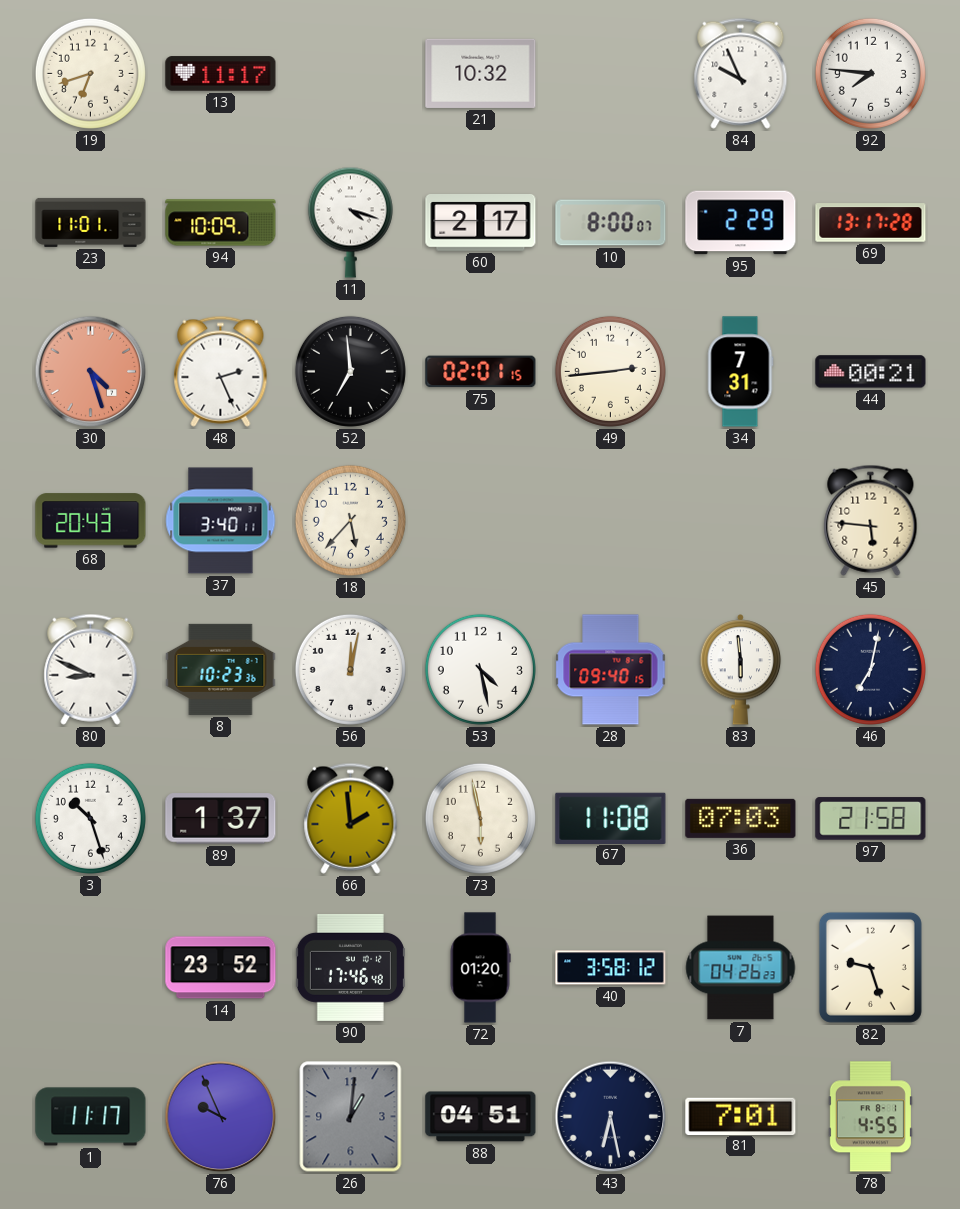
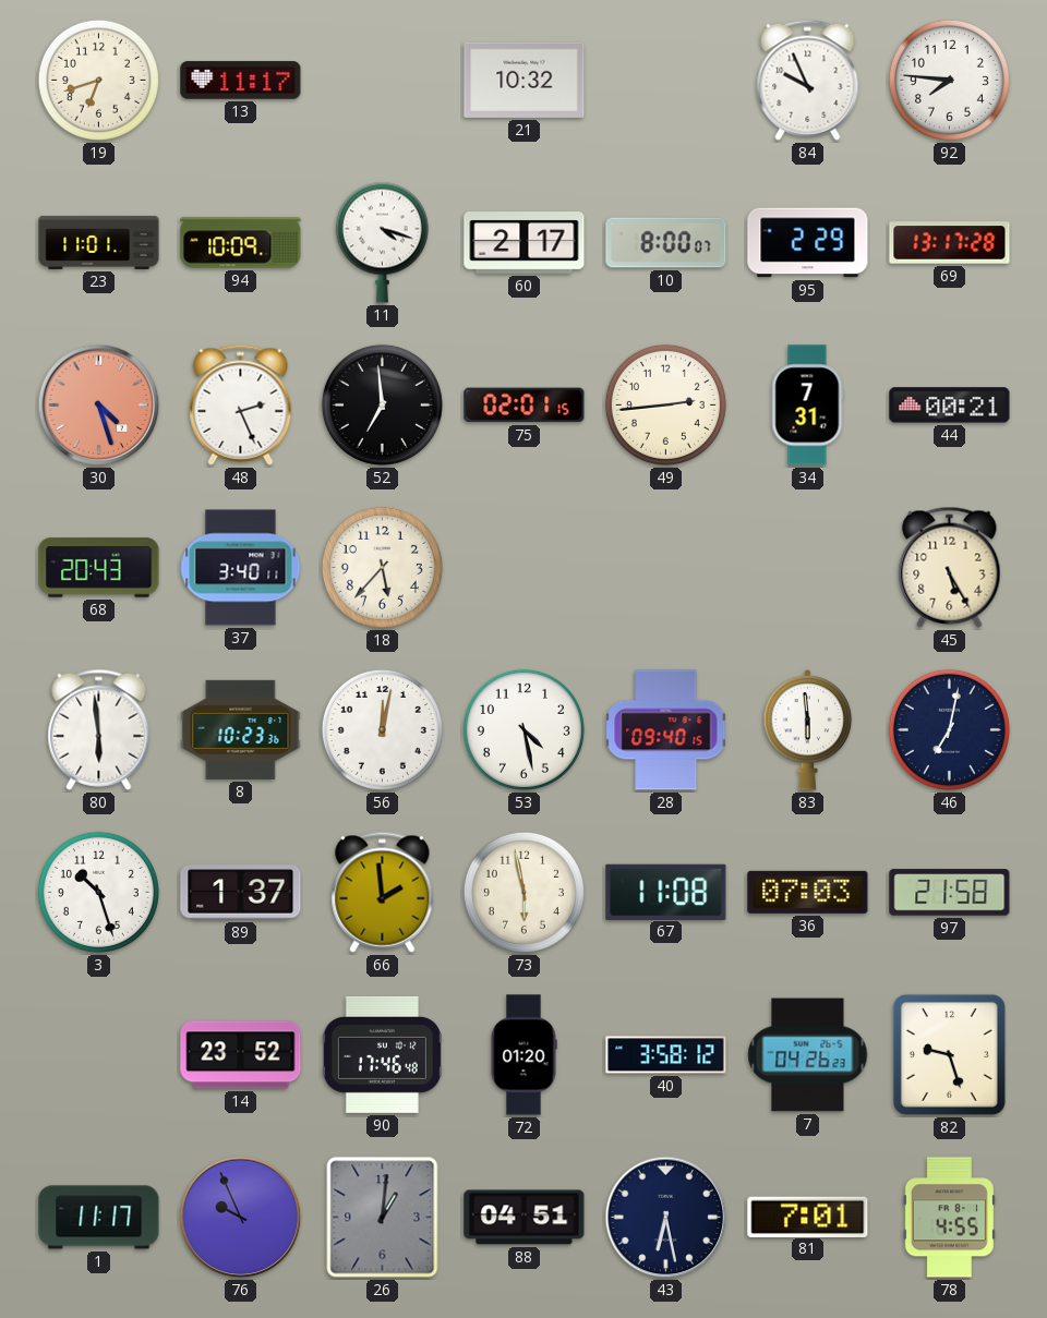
45: 5:46 -> 5:25
80: 8:49 -> 5:59
